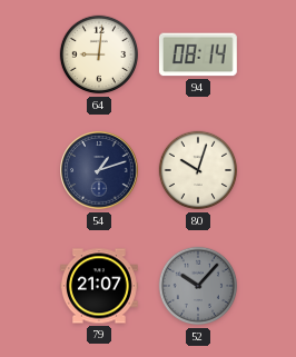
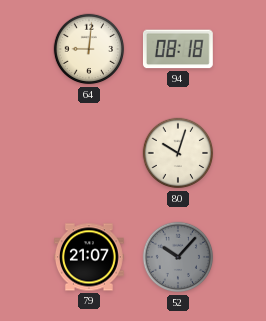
94: 08:14 -> 08:18
54: 1:12 -> none
